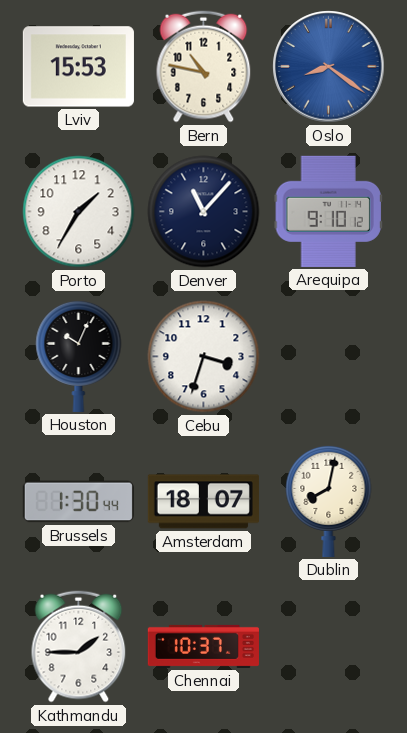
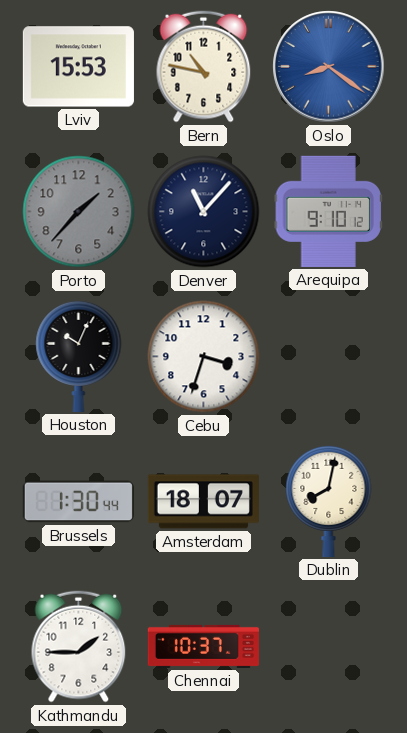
Porto: 1:35 -> 1:37
Porto dial: white -> grey
